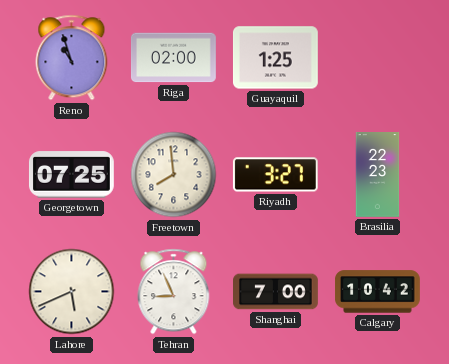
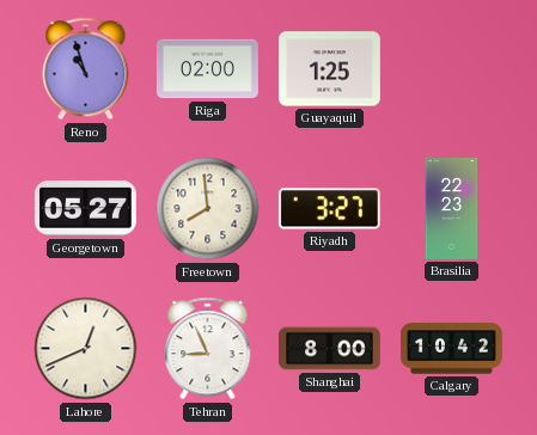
Georgetown: 07:25 -> 05:27
Lahore: 5:41 -> 12:41
Shanghai: 7:00 -> 8:00
